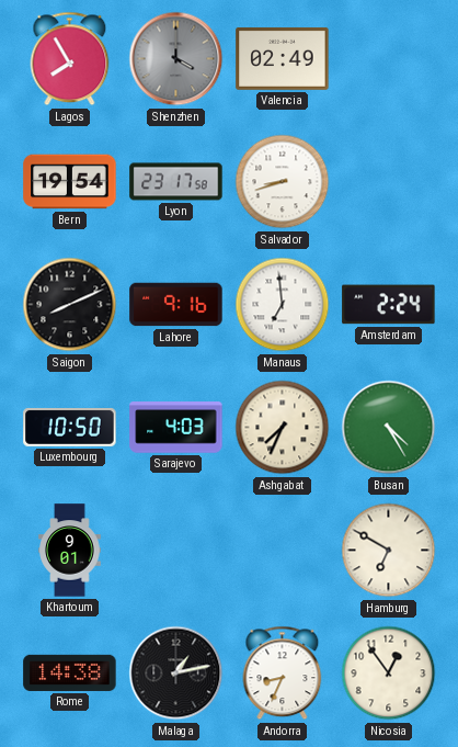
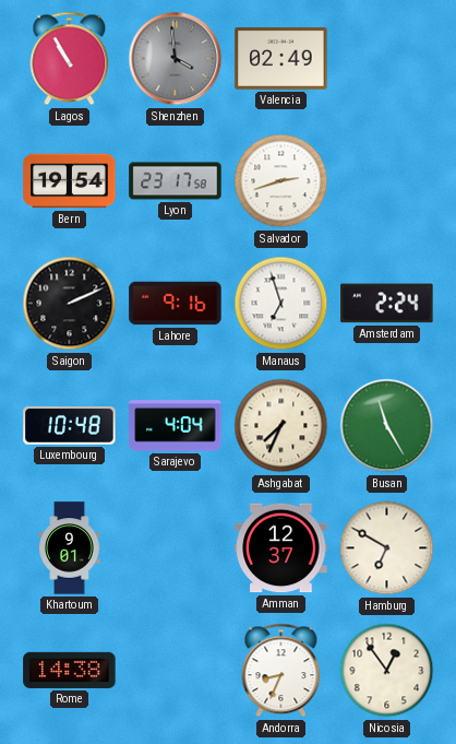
Lagos: 7:55 -> 10:55
Shenzhen: 4:00 -> 3:59
Salvador: 8:42 -> 2:42
Saigon: 8:11 -> 2:11
Manaus: 6:59 -> 6:57
Luxembourg: 10:50 -> 10:48
Sarajevo: 4:03 -> 4:04
Busan: 4:25 -> 11:25
Amman: none -> 12:37
Malaga: 1:13 -> none
